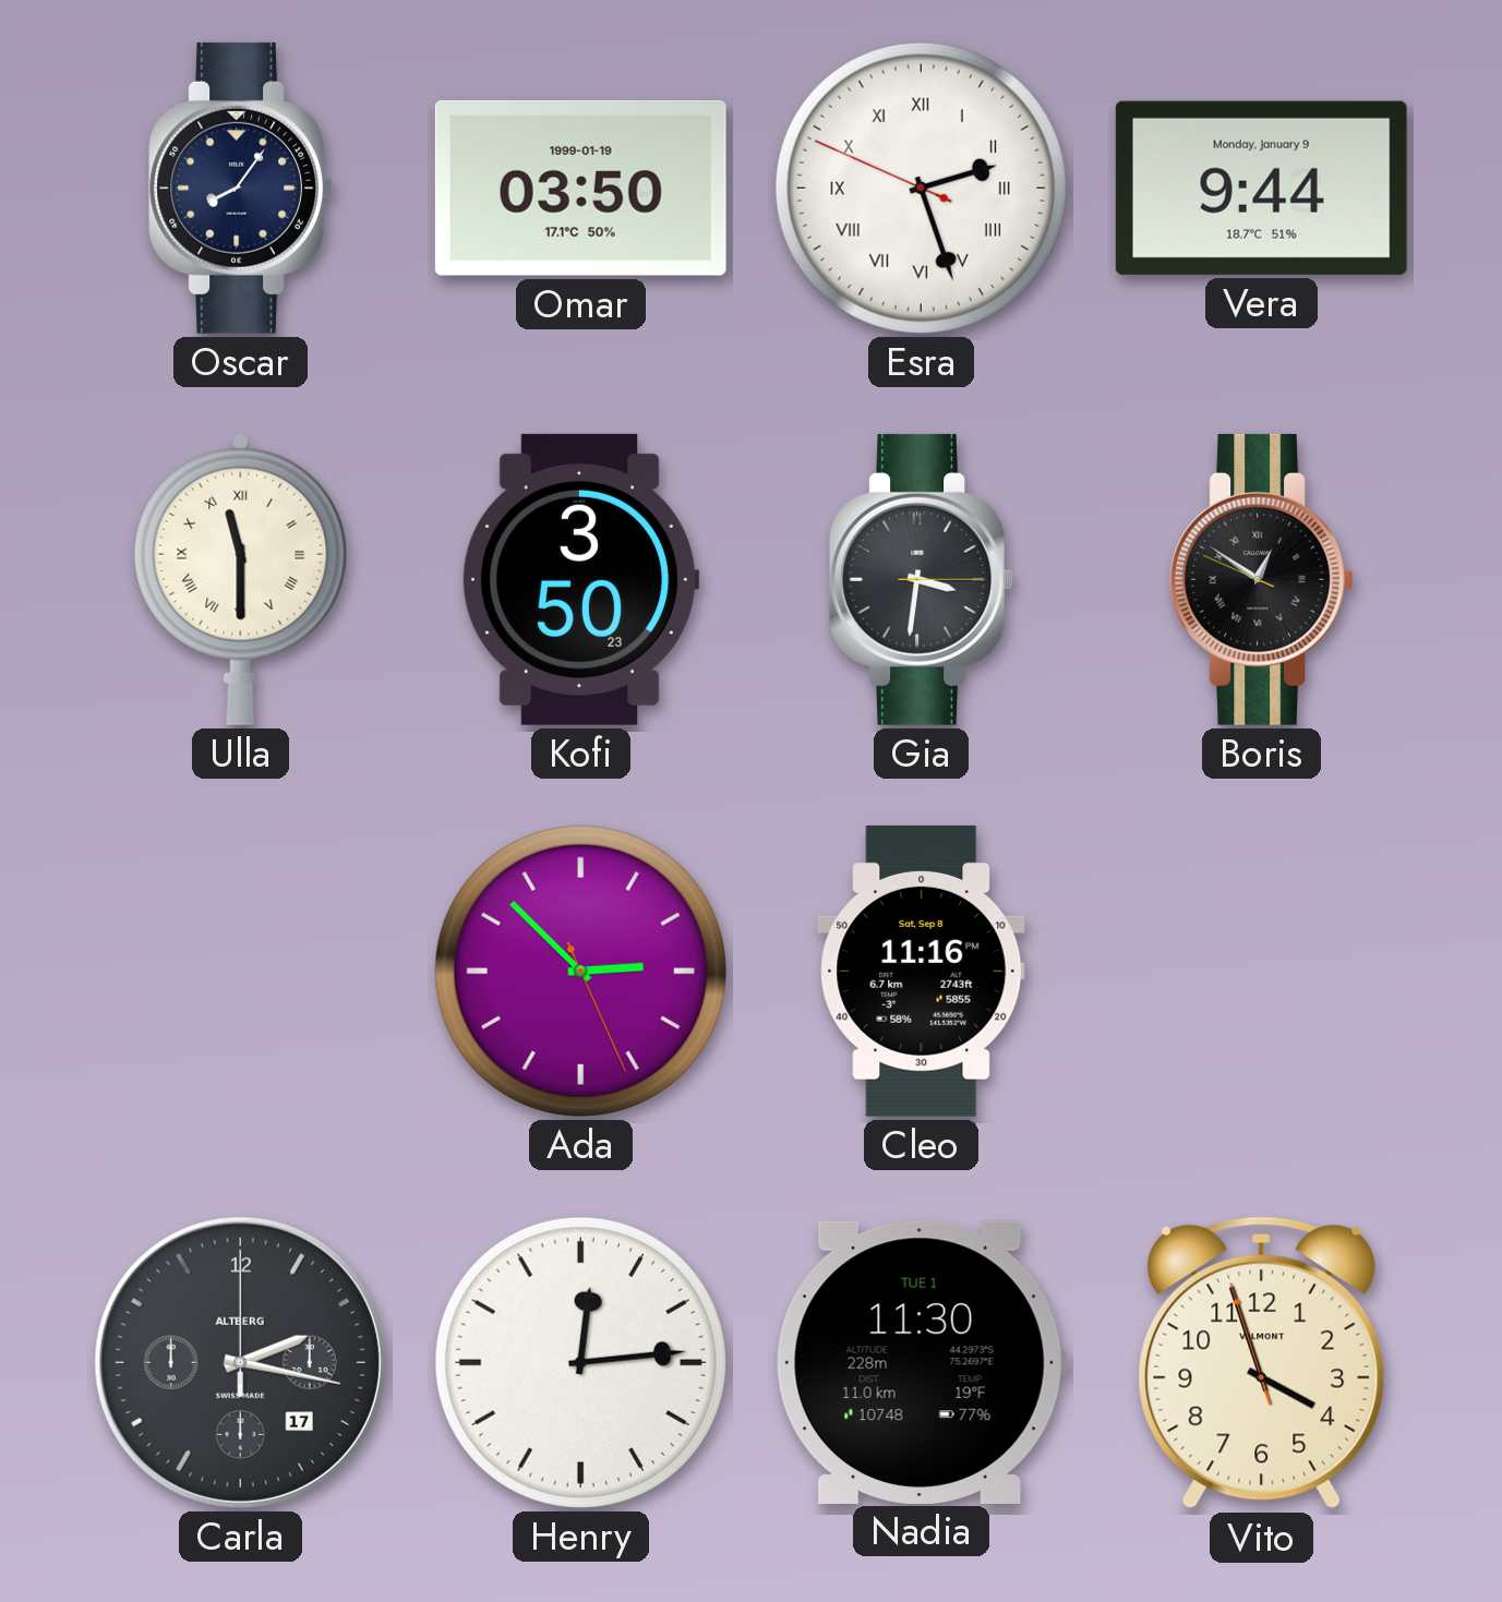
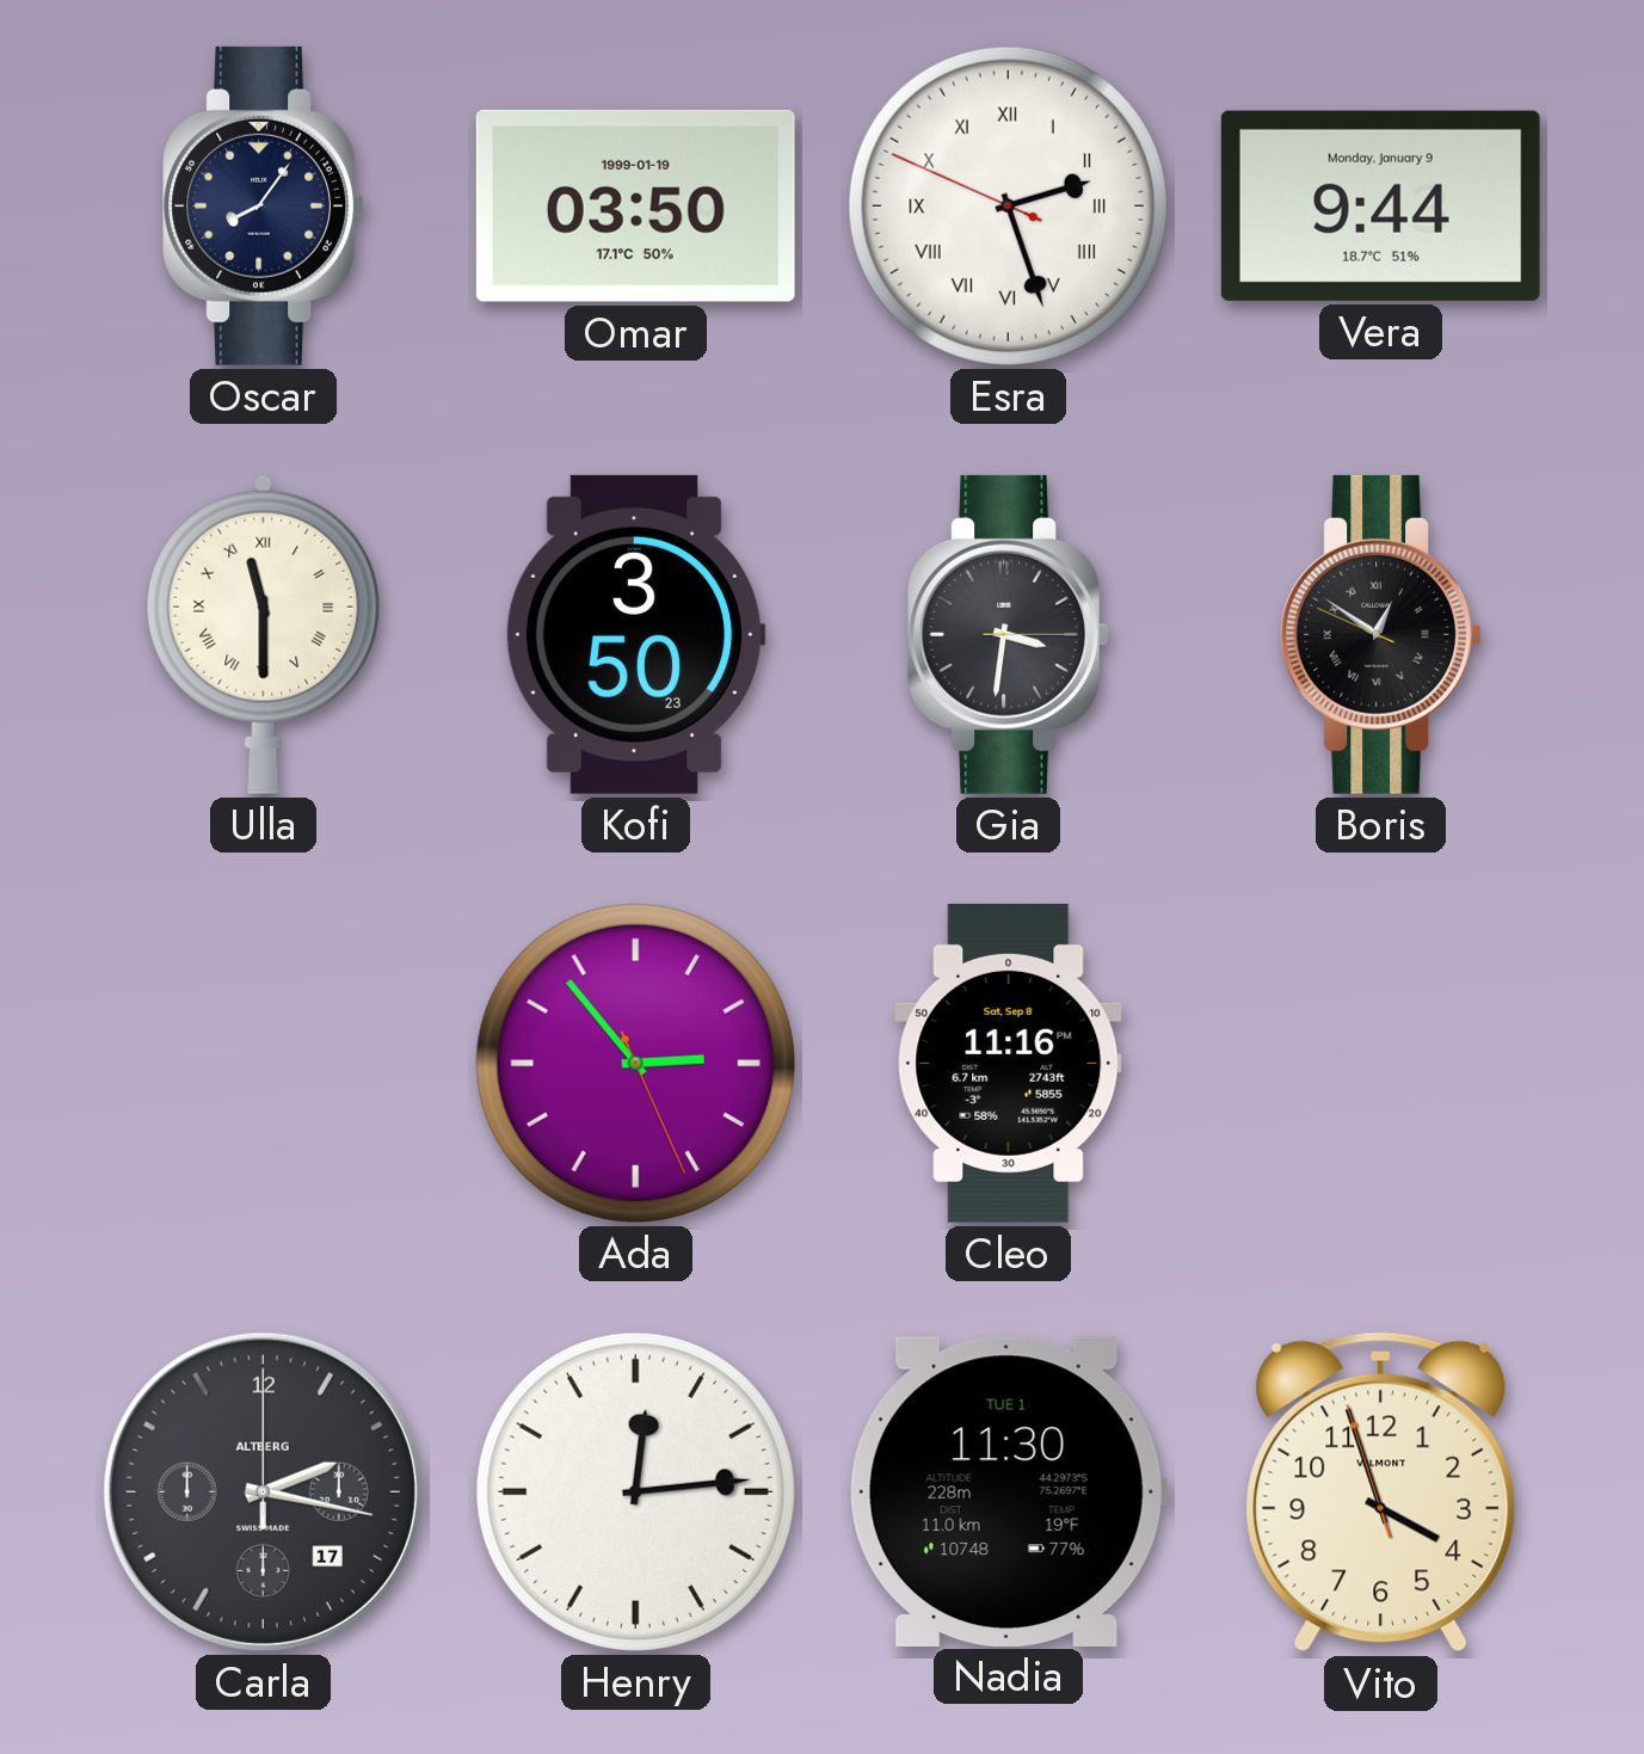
Ada: 2:52 -> 2:53
